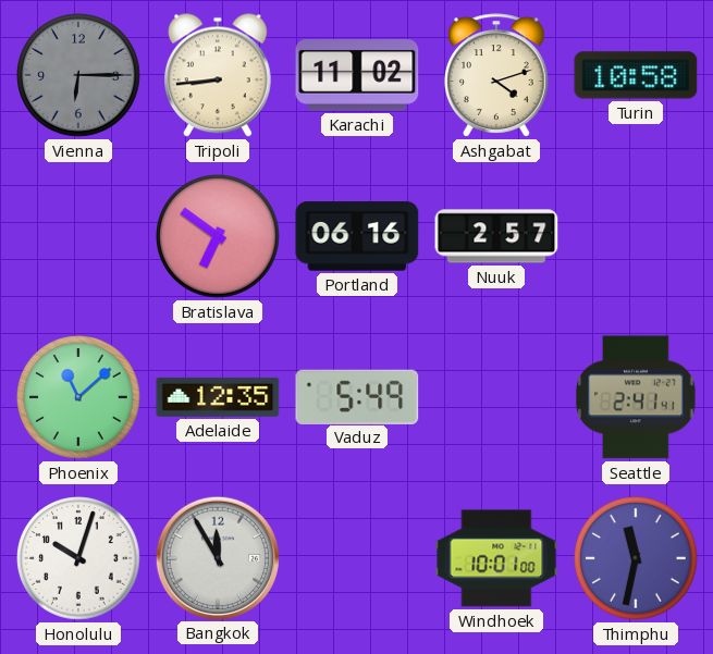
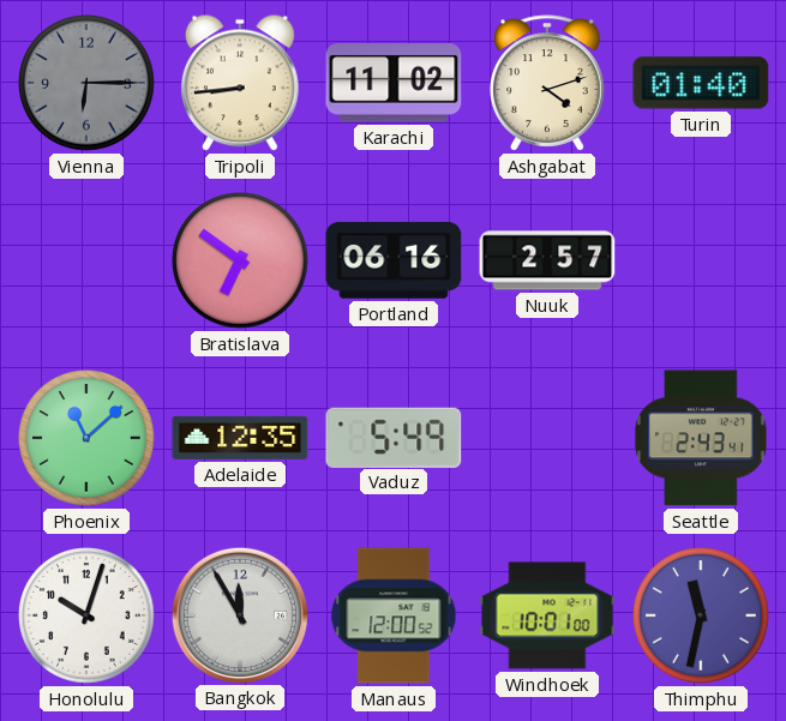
Turin: 10:58 -> 01:40
Seattle: 2:41 -> 2:43
Manaus: none -> 12:00
